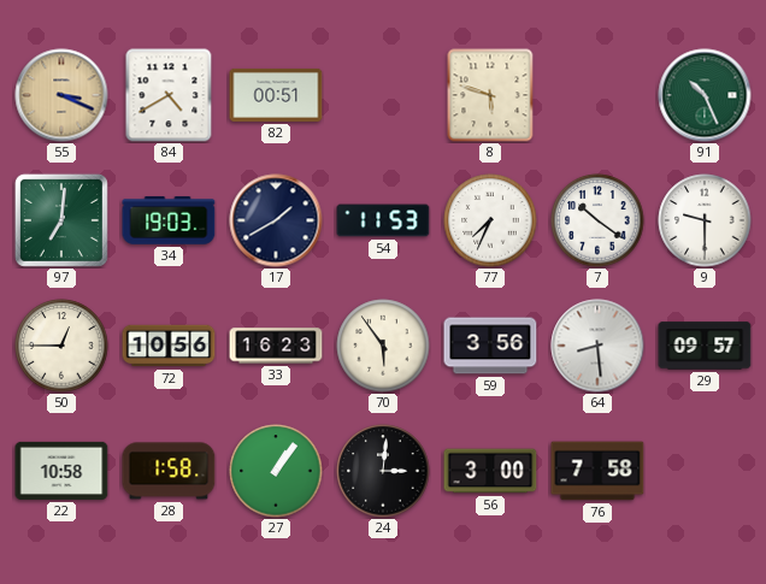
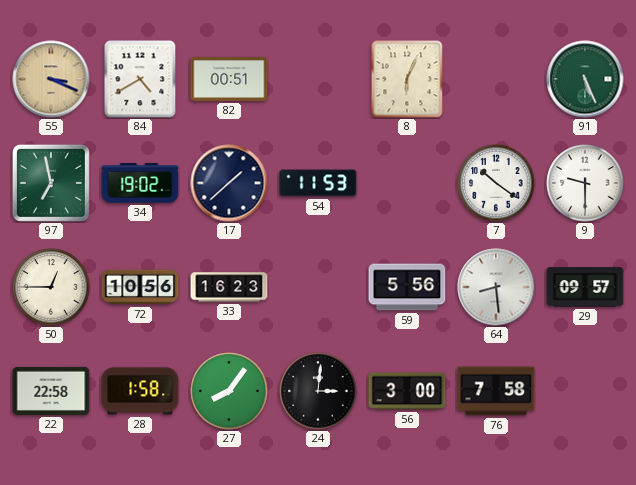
8: 5:48 -> 6:04
91: 10:26 -> 5:26
97: 7:01 -> 6:58
34: 19:03 -> 19:02
17: 1:40 -> 1:38
77: 7:34 -> none
70: 5:54 -> none
59: 3:56 -> 5:56
22: 10:58 -> 22:58
27: 1:06 -> 8:06
